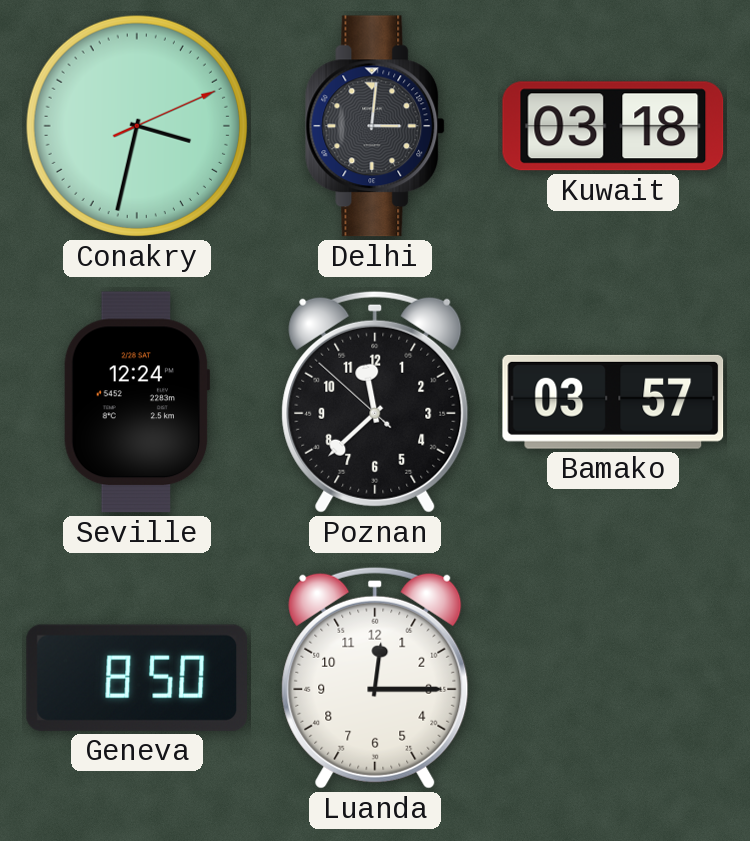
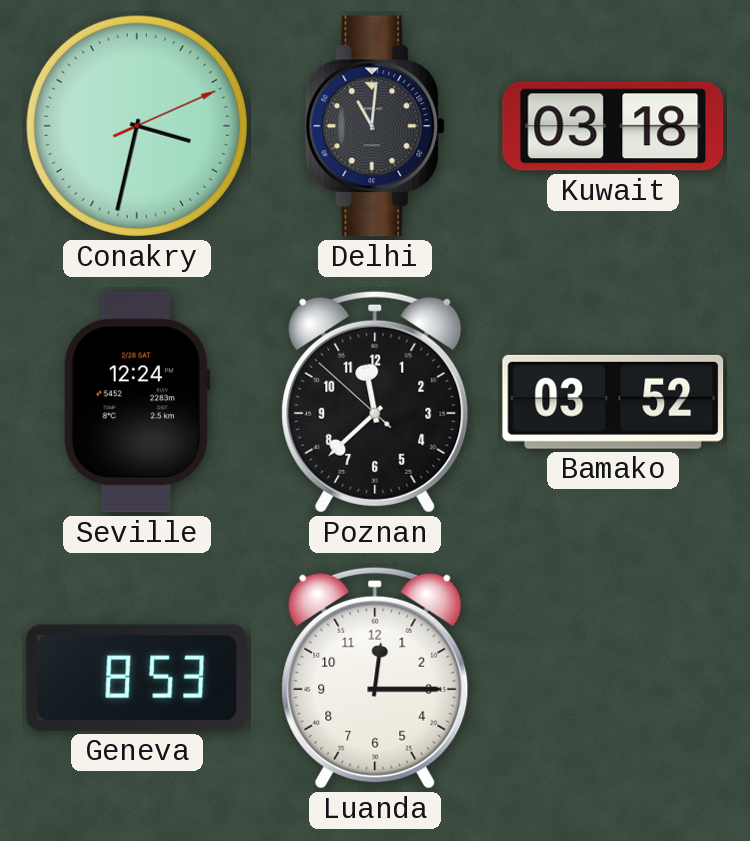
Delhi: 3:01 -> 11:01
Bamako: 03:57 -> 03:52
Geneva: 8:50 -> 8:53
